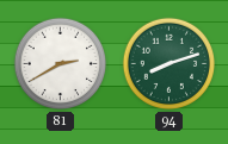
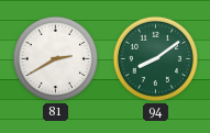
94: 8:12 -> 8:09
